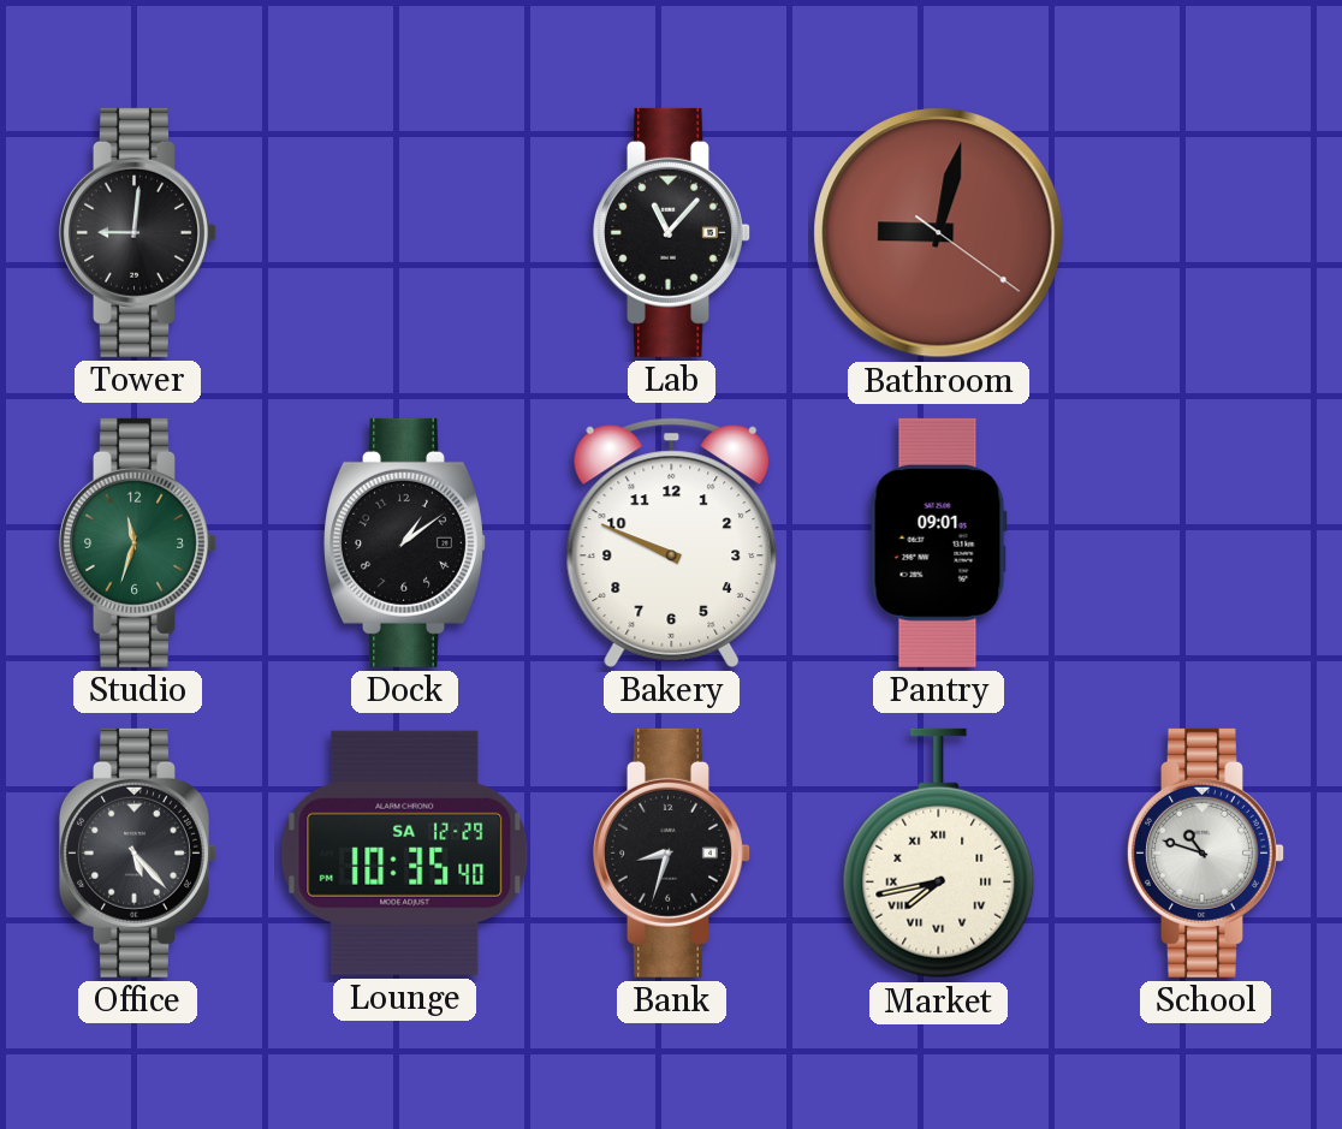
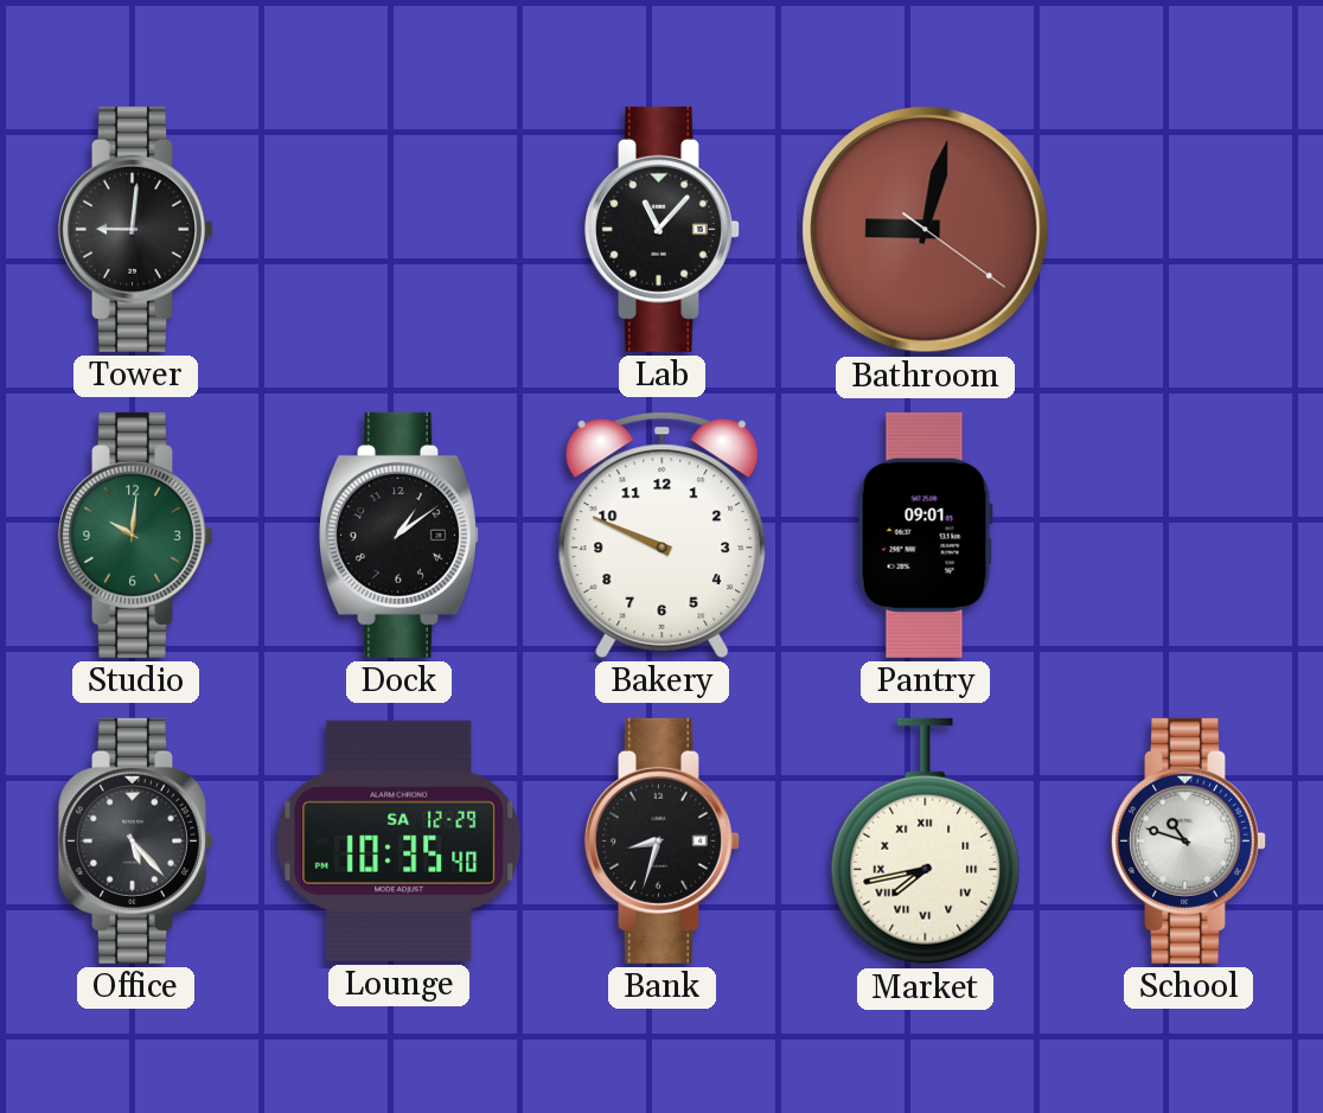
Studio: 11:33 -> 10:01
